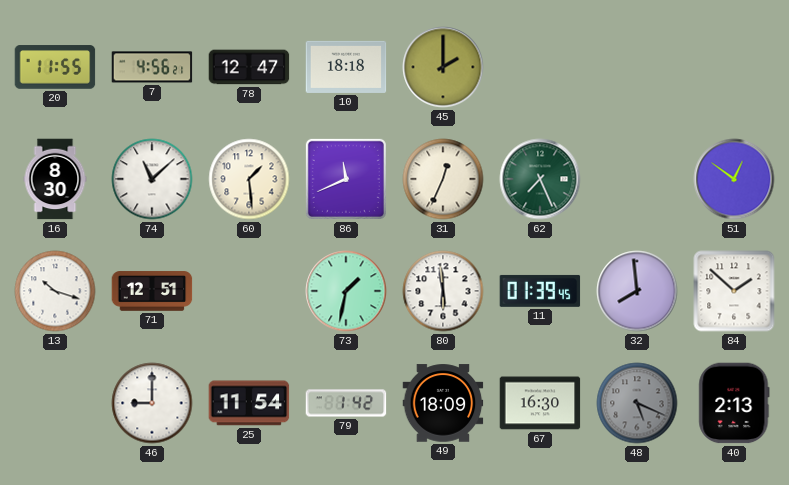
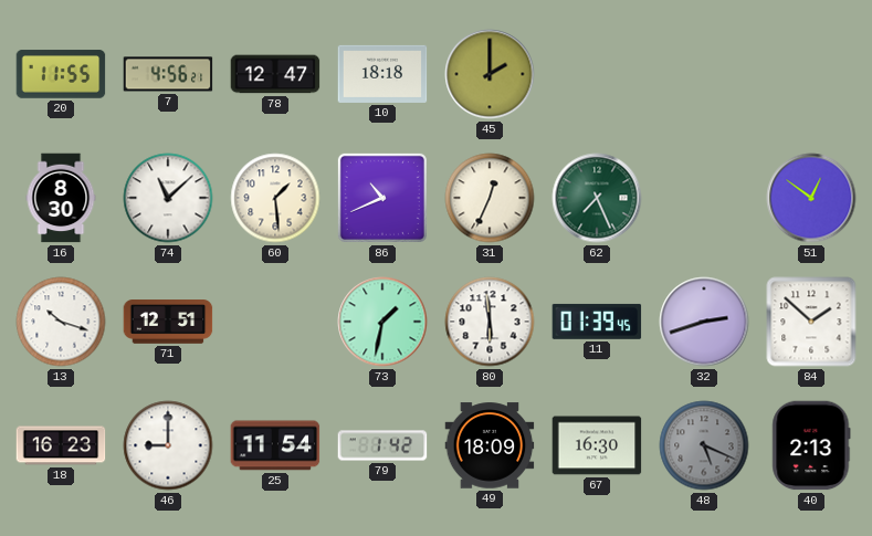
86: 11:41 -> 10:41
32: 7:59 -> 2:42
18: none -> 16:23
